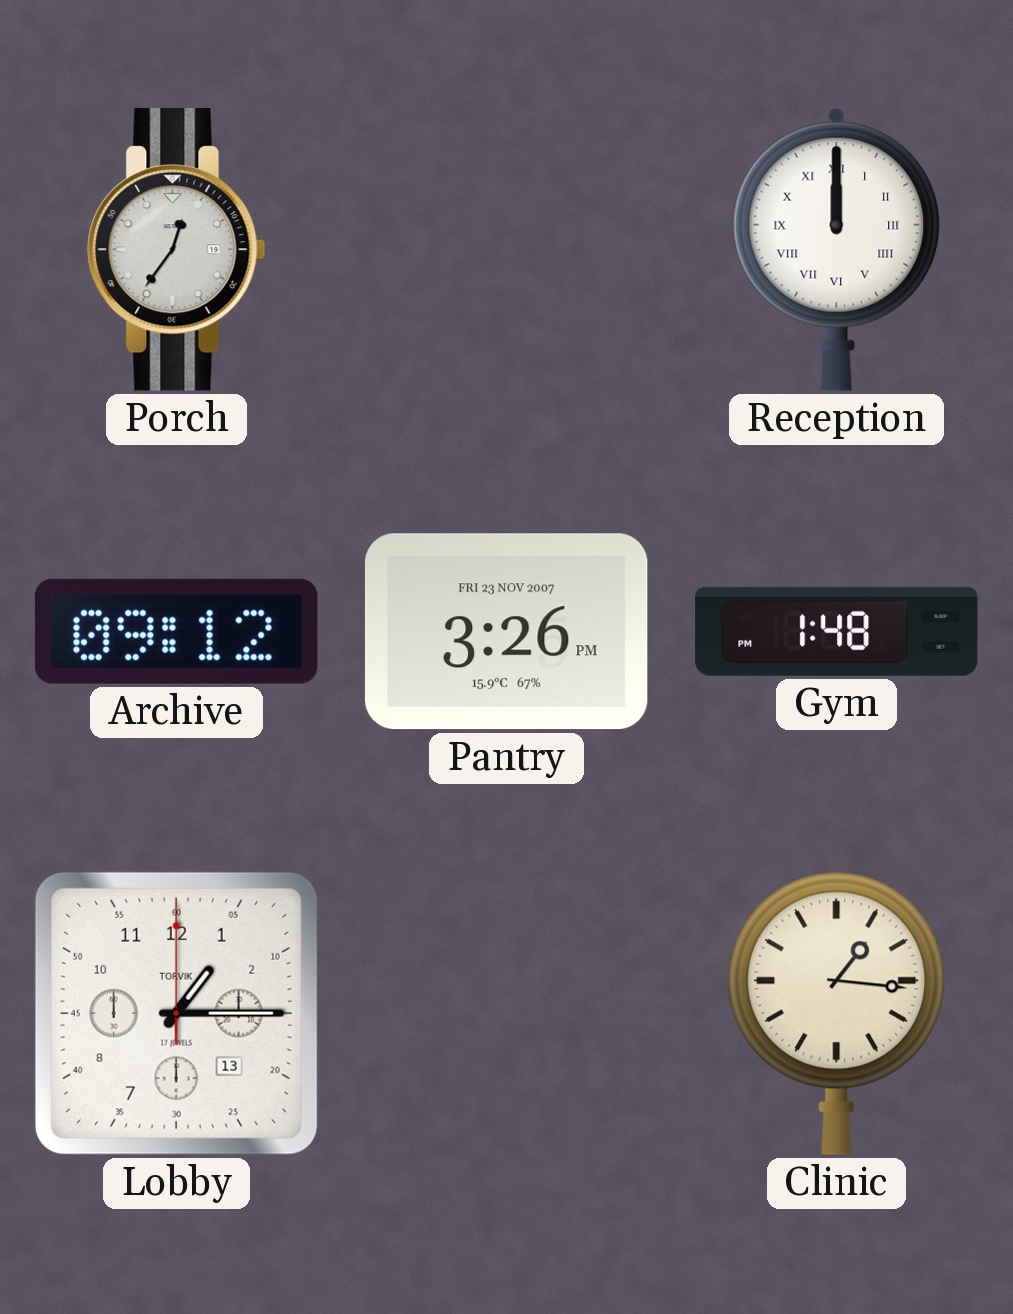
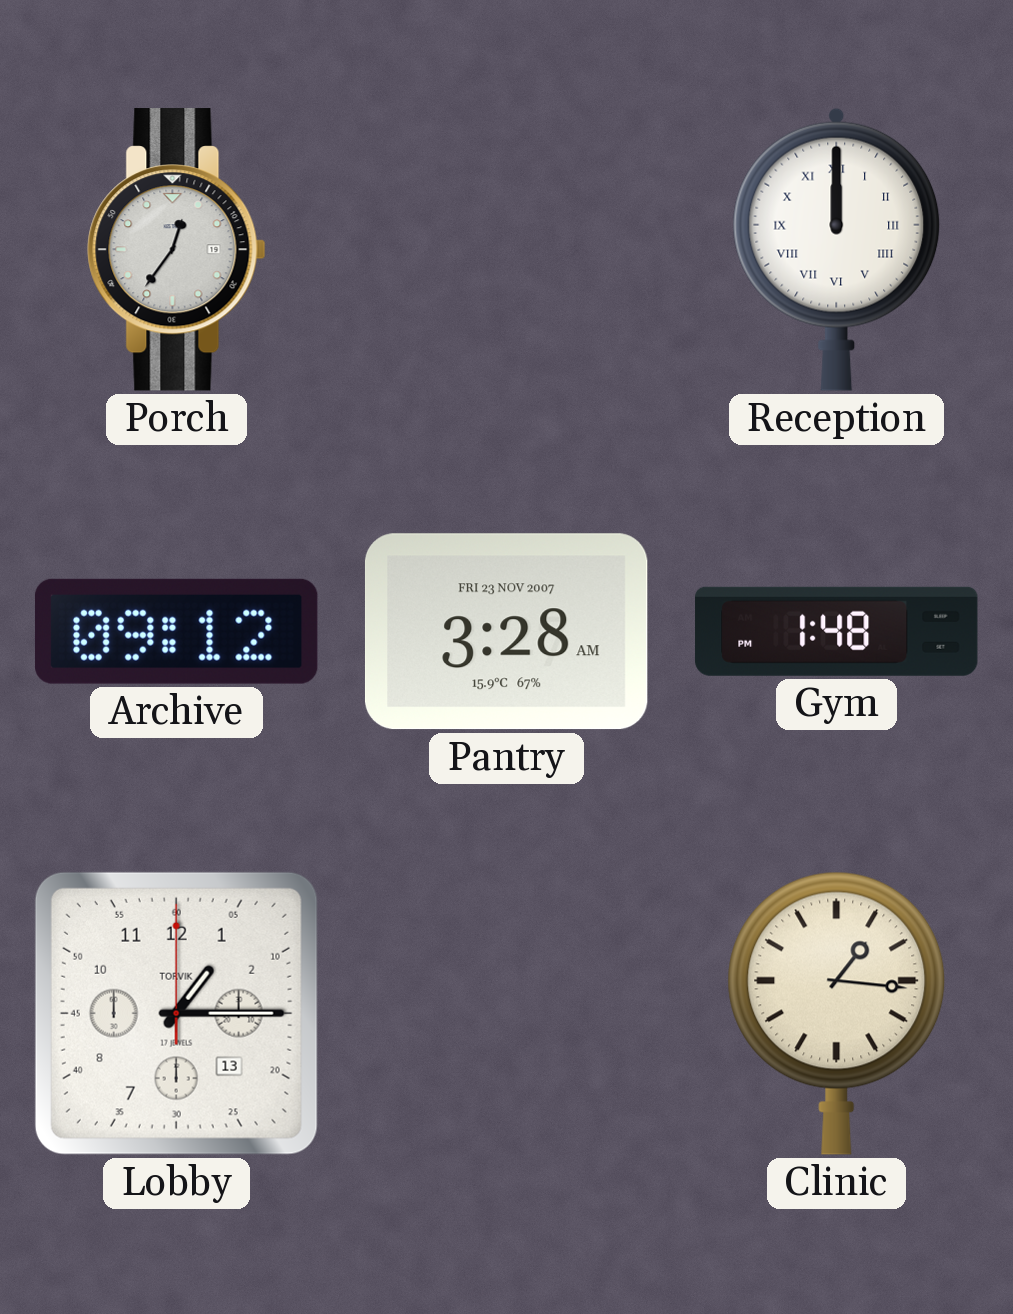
Pantry: 3:26 -> 3:28
